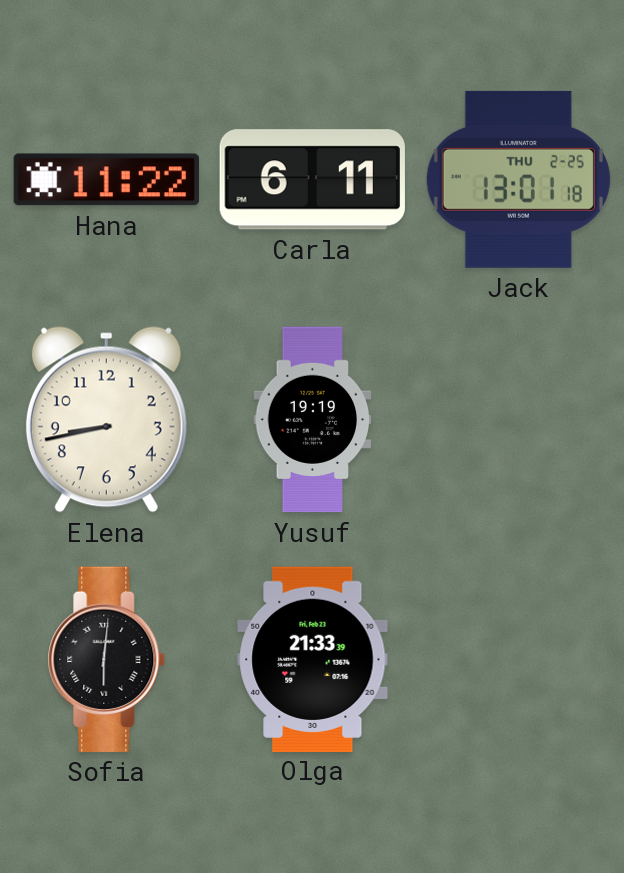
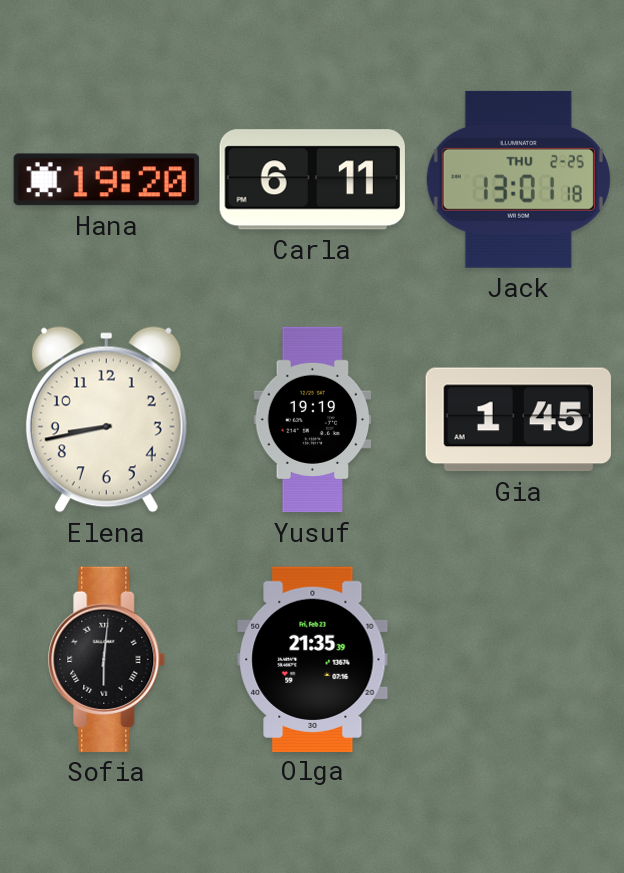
Hana: 11:22 -> 19:20
Gia: none -> 1:45
Olga: 21:33 -> 21:35
